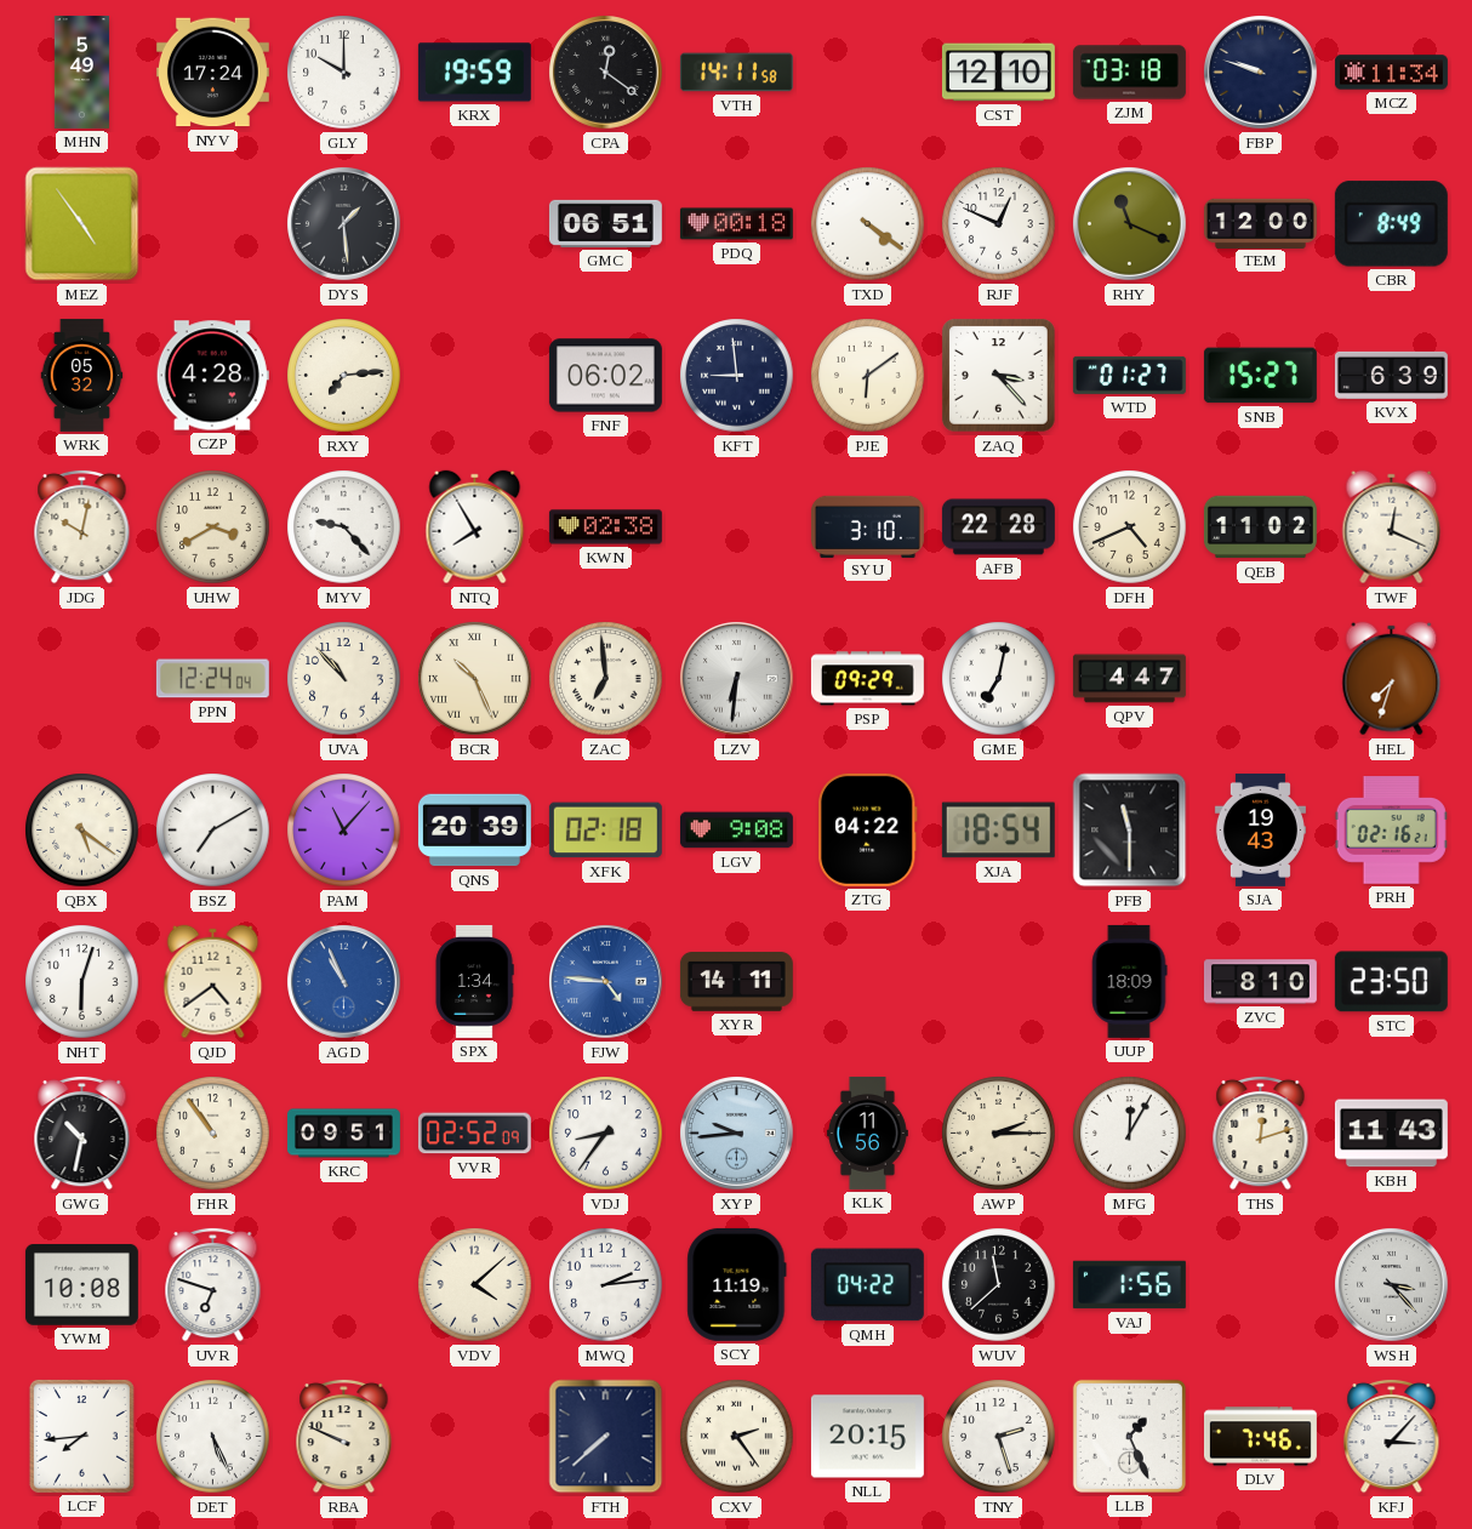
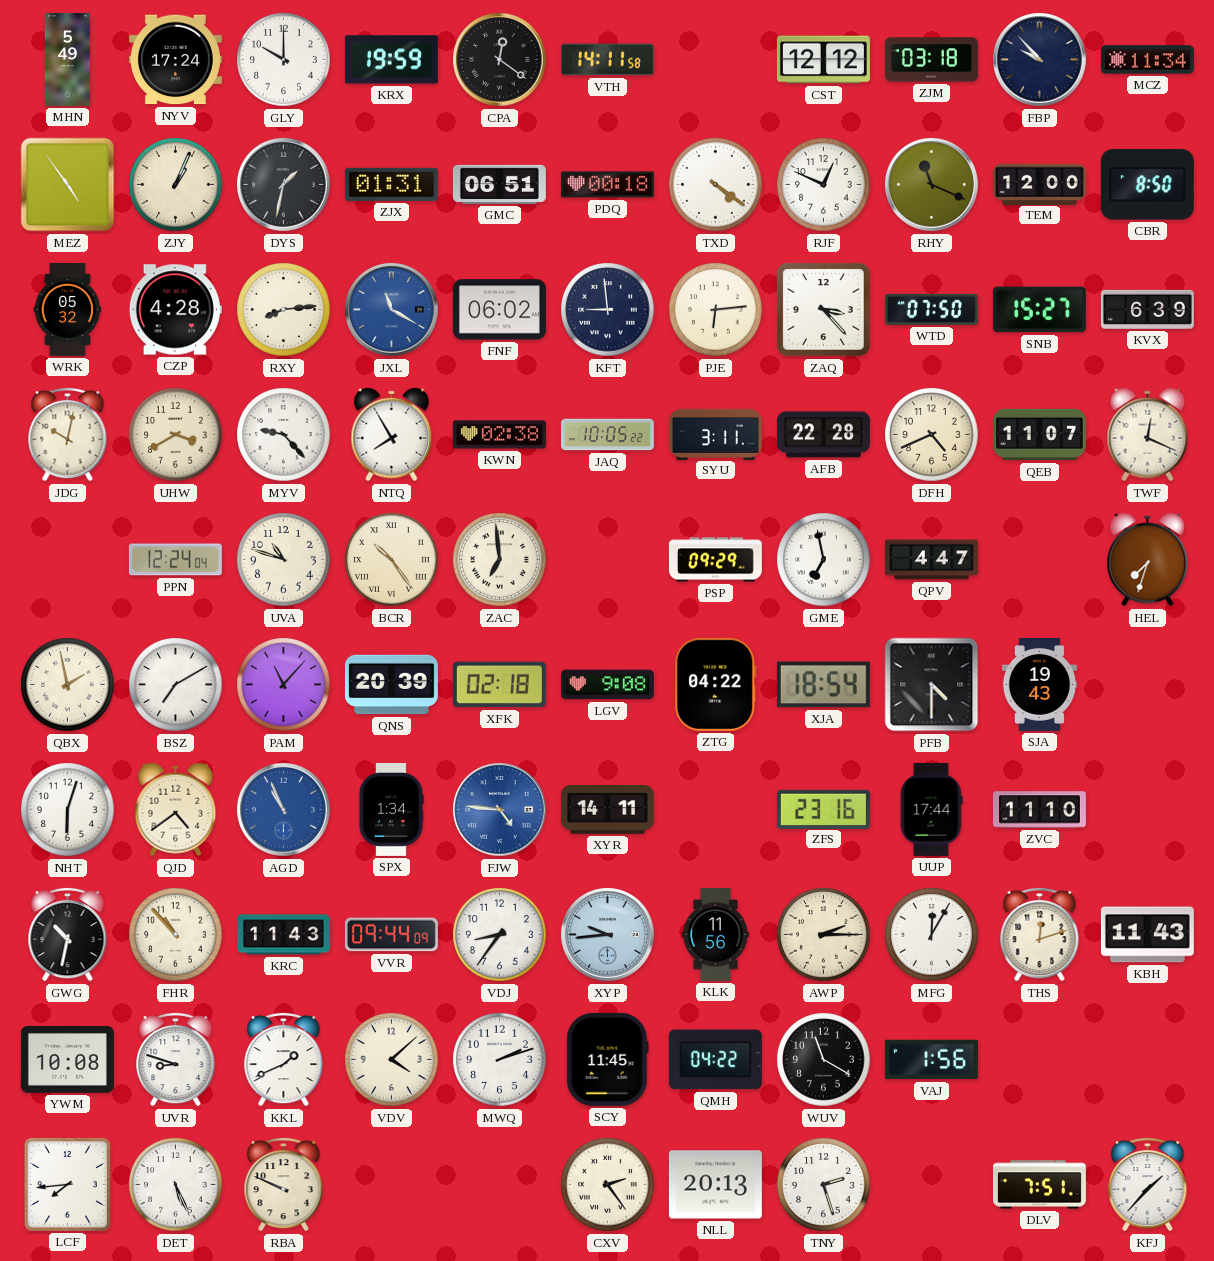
CST: 12:10 -> 12:12
FBP: 9:48 -> 9:53
ZJY: none -> 1:04
DYS: 1:29 -> 1:32
ZJX: none -> 01:31
CBR: 8:49 -> 8:50
RXY: 7:14 -> 8:14
JXL: none -> 11:20
PJE: 6:09 -> 6:14
WTD: 01:27 -> 07:50
JAQ: none -> 10:05
SYU: 3:10 -> 3:11
QEB: 11:02 -> 11:07
UVA: 10:53 -> 10:48
BCR: 10:26 -> 10:24
LZV: 6:31 -> none
GME: 7:02 -> 6:58
QBX: 5:21 -> 1:58
PFB: 11:30 -> 4:30
PRH: 02:16 -> none
ZFS: none -> 23:16
UUP: 18:09 -> 17:44
ZVC: 8:10 -> 11:10
STC: 23:50 -> none
FHR: 10:54 -> 10:53
KRC: 09:51 -> 11:43
VVR: 02:52 -> 09:44
UVR: 6:48 -> 8:48
KKL: none -> 1:41
MWQ: 2:14 -> 2:12
SCY: 11:19 -> 11:45
WUV: 11:38 -> 11:20
WSH: 3:23 -> none
FTH: 7:38 -> none
NLL: 20:15 -> 20:13
LLB: 1:26 -> none
DLV: 7:46 -> 7:51
KFJ: 3:07 -> 1:37
